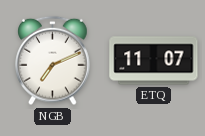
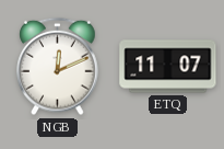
NGB: 7:11 -> 12:11
